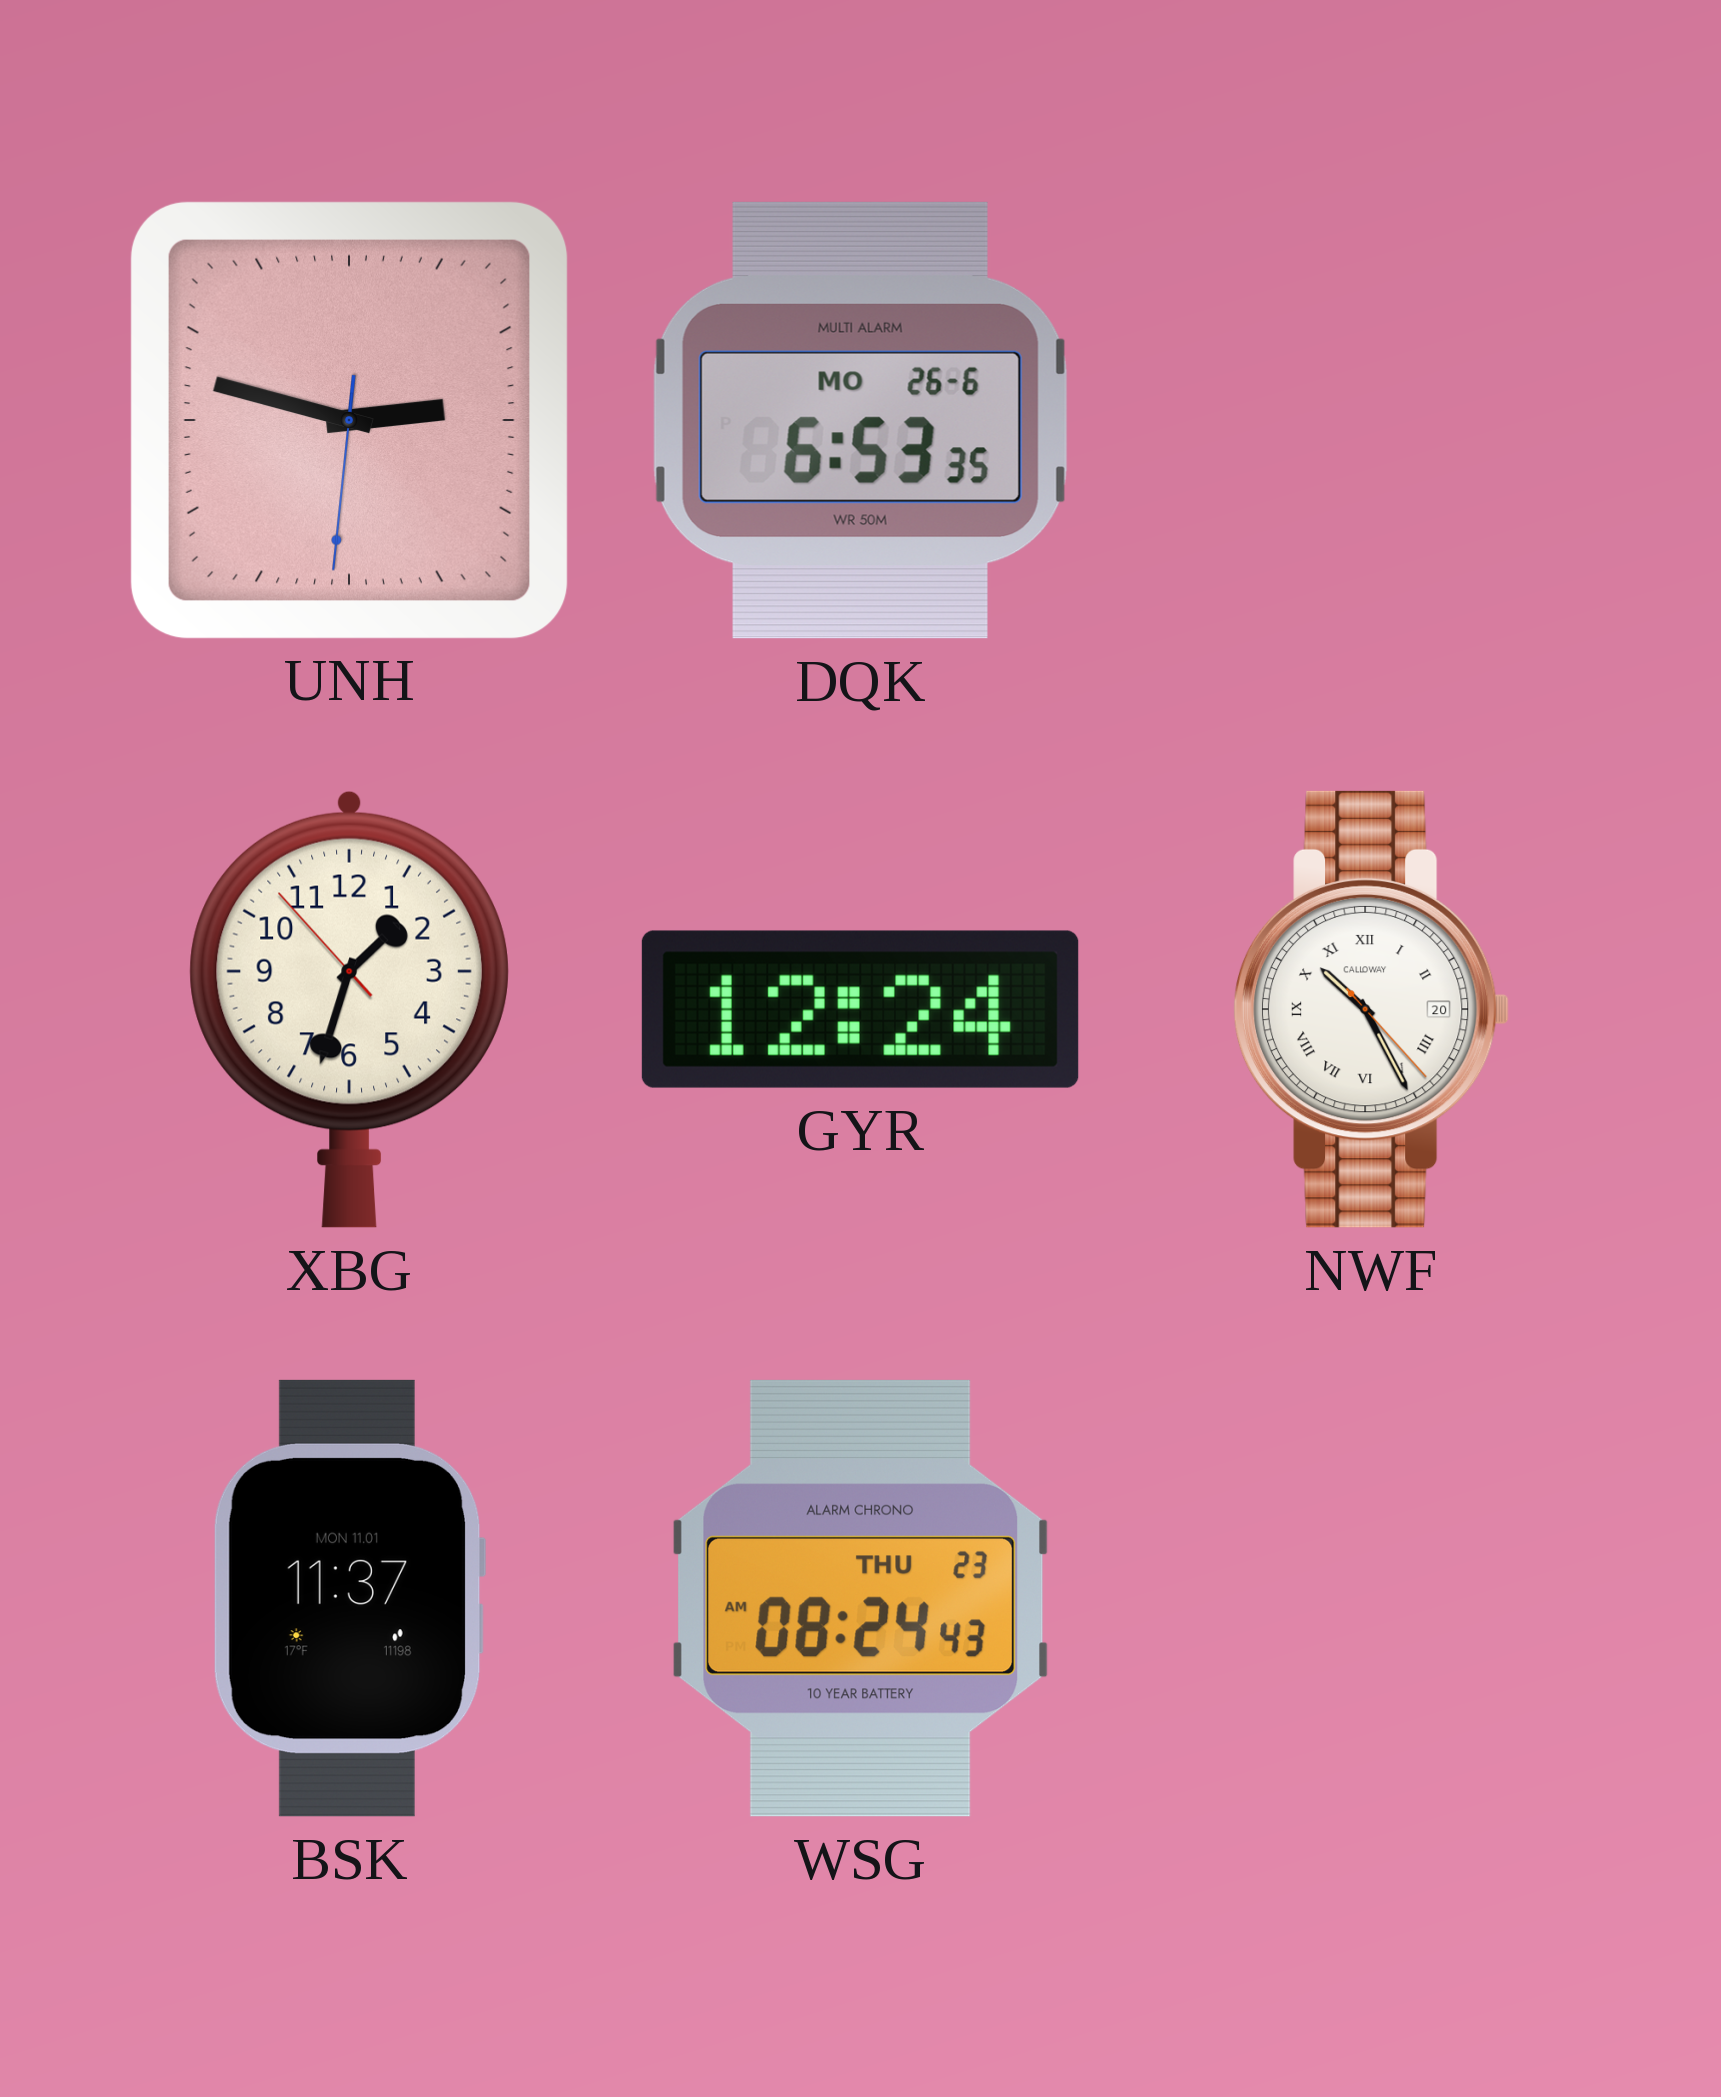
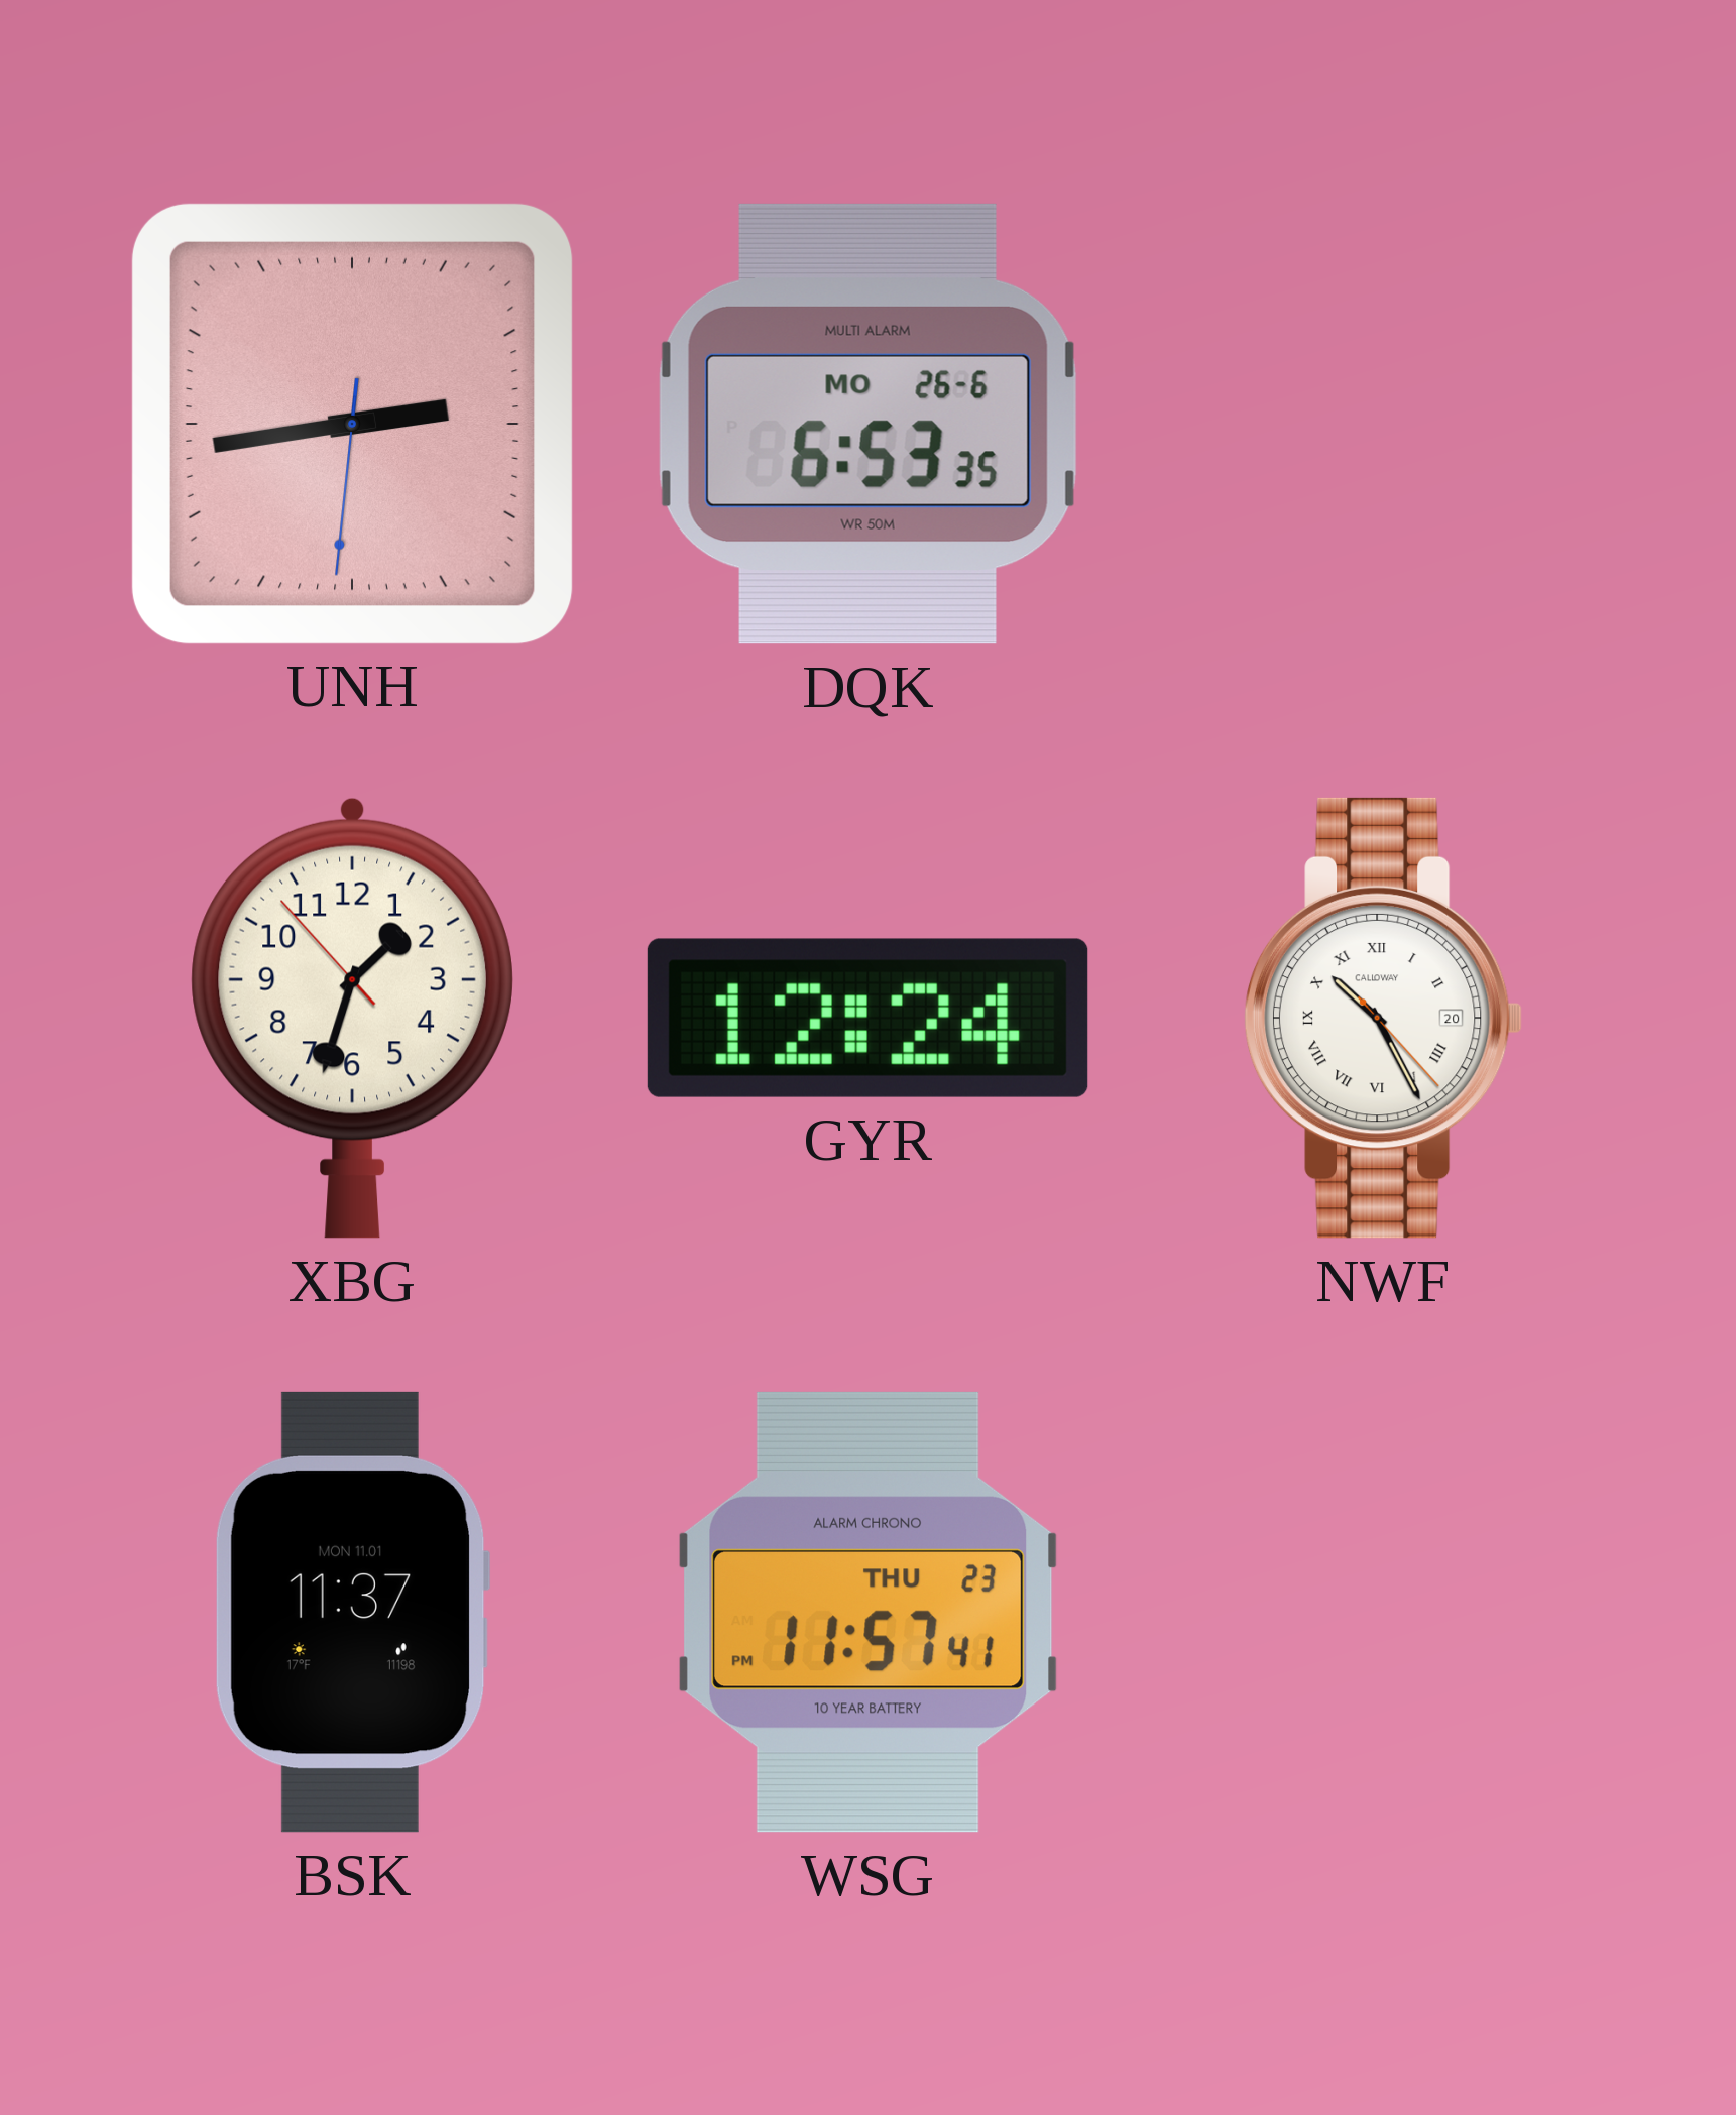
UNH: 2:47 -> 2:43
WSG: 08:24 -> 11:57
